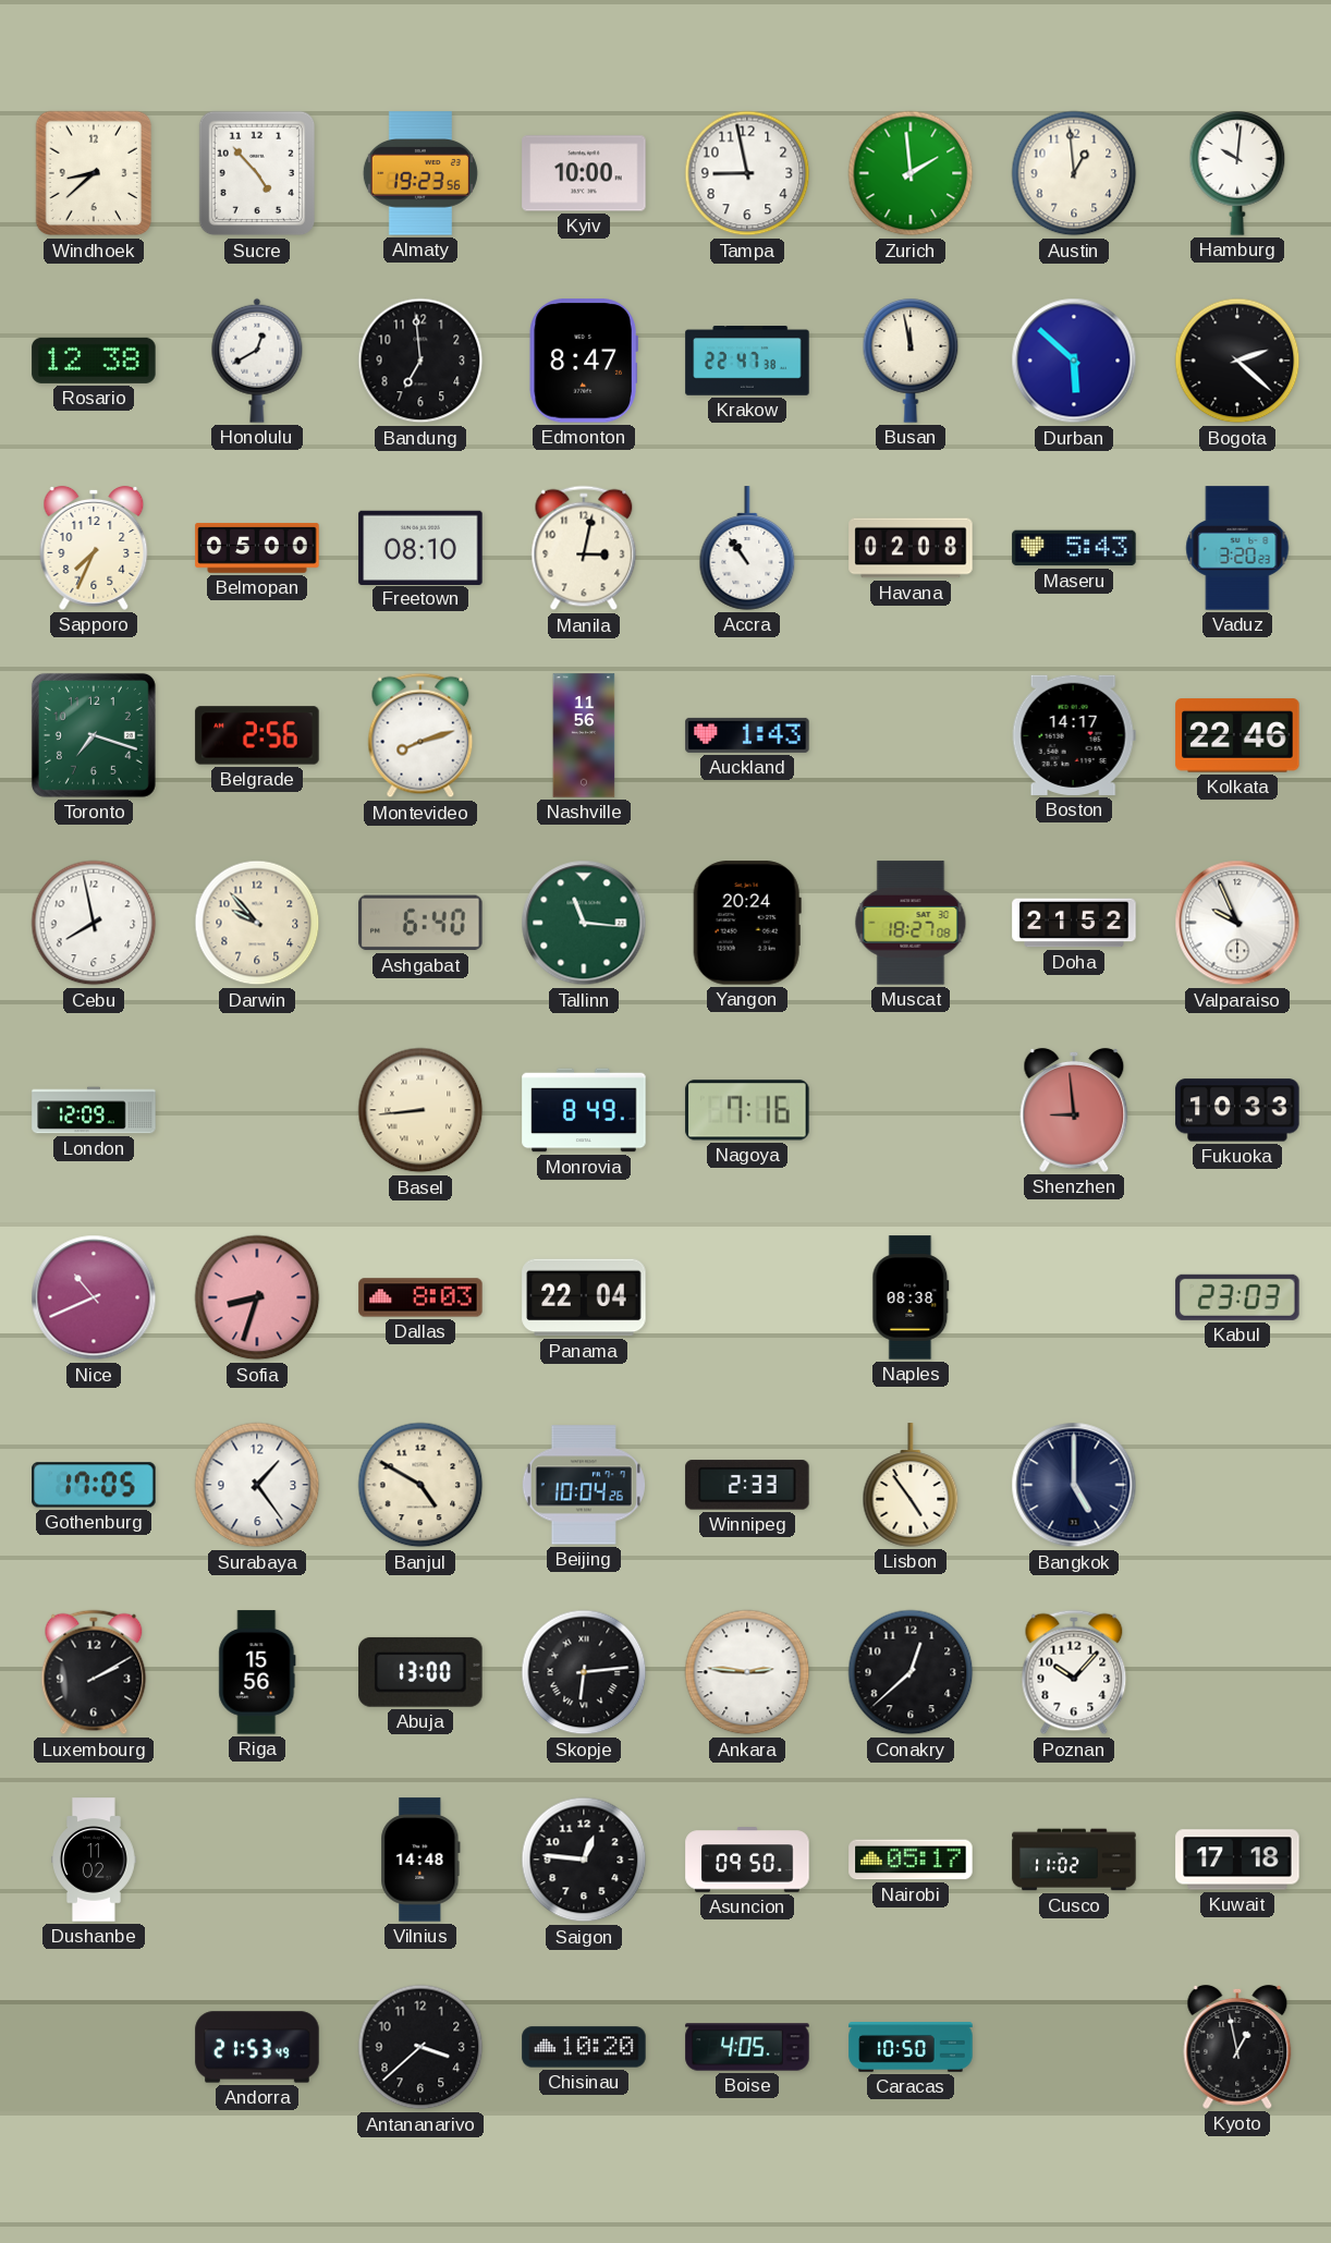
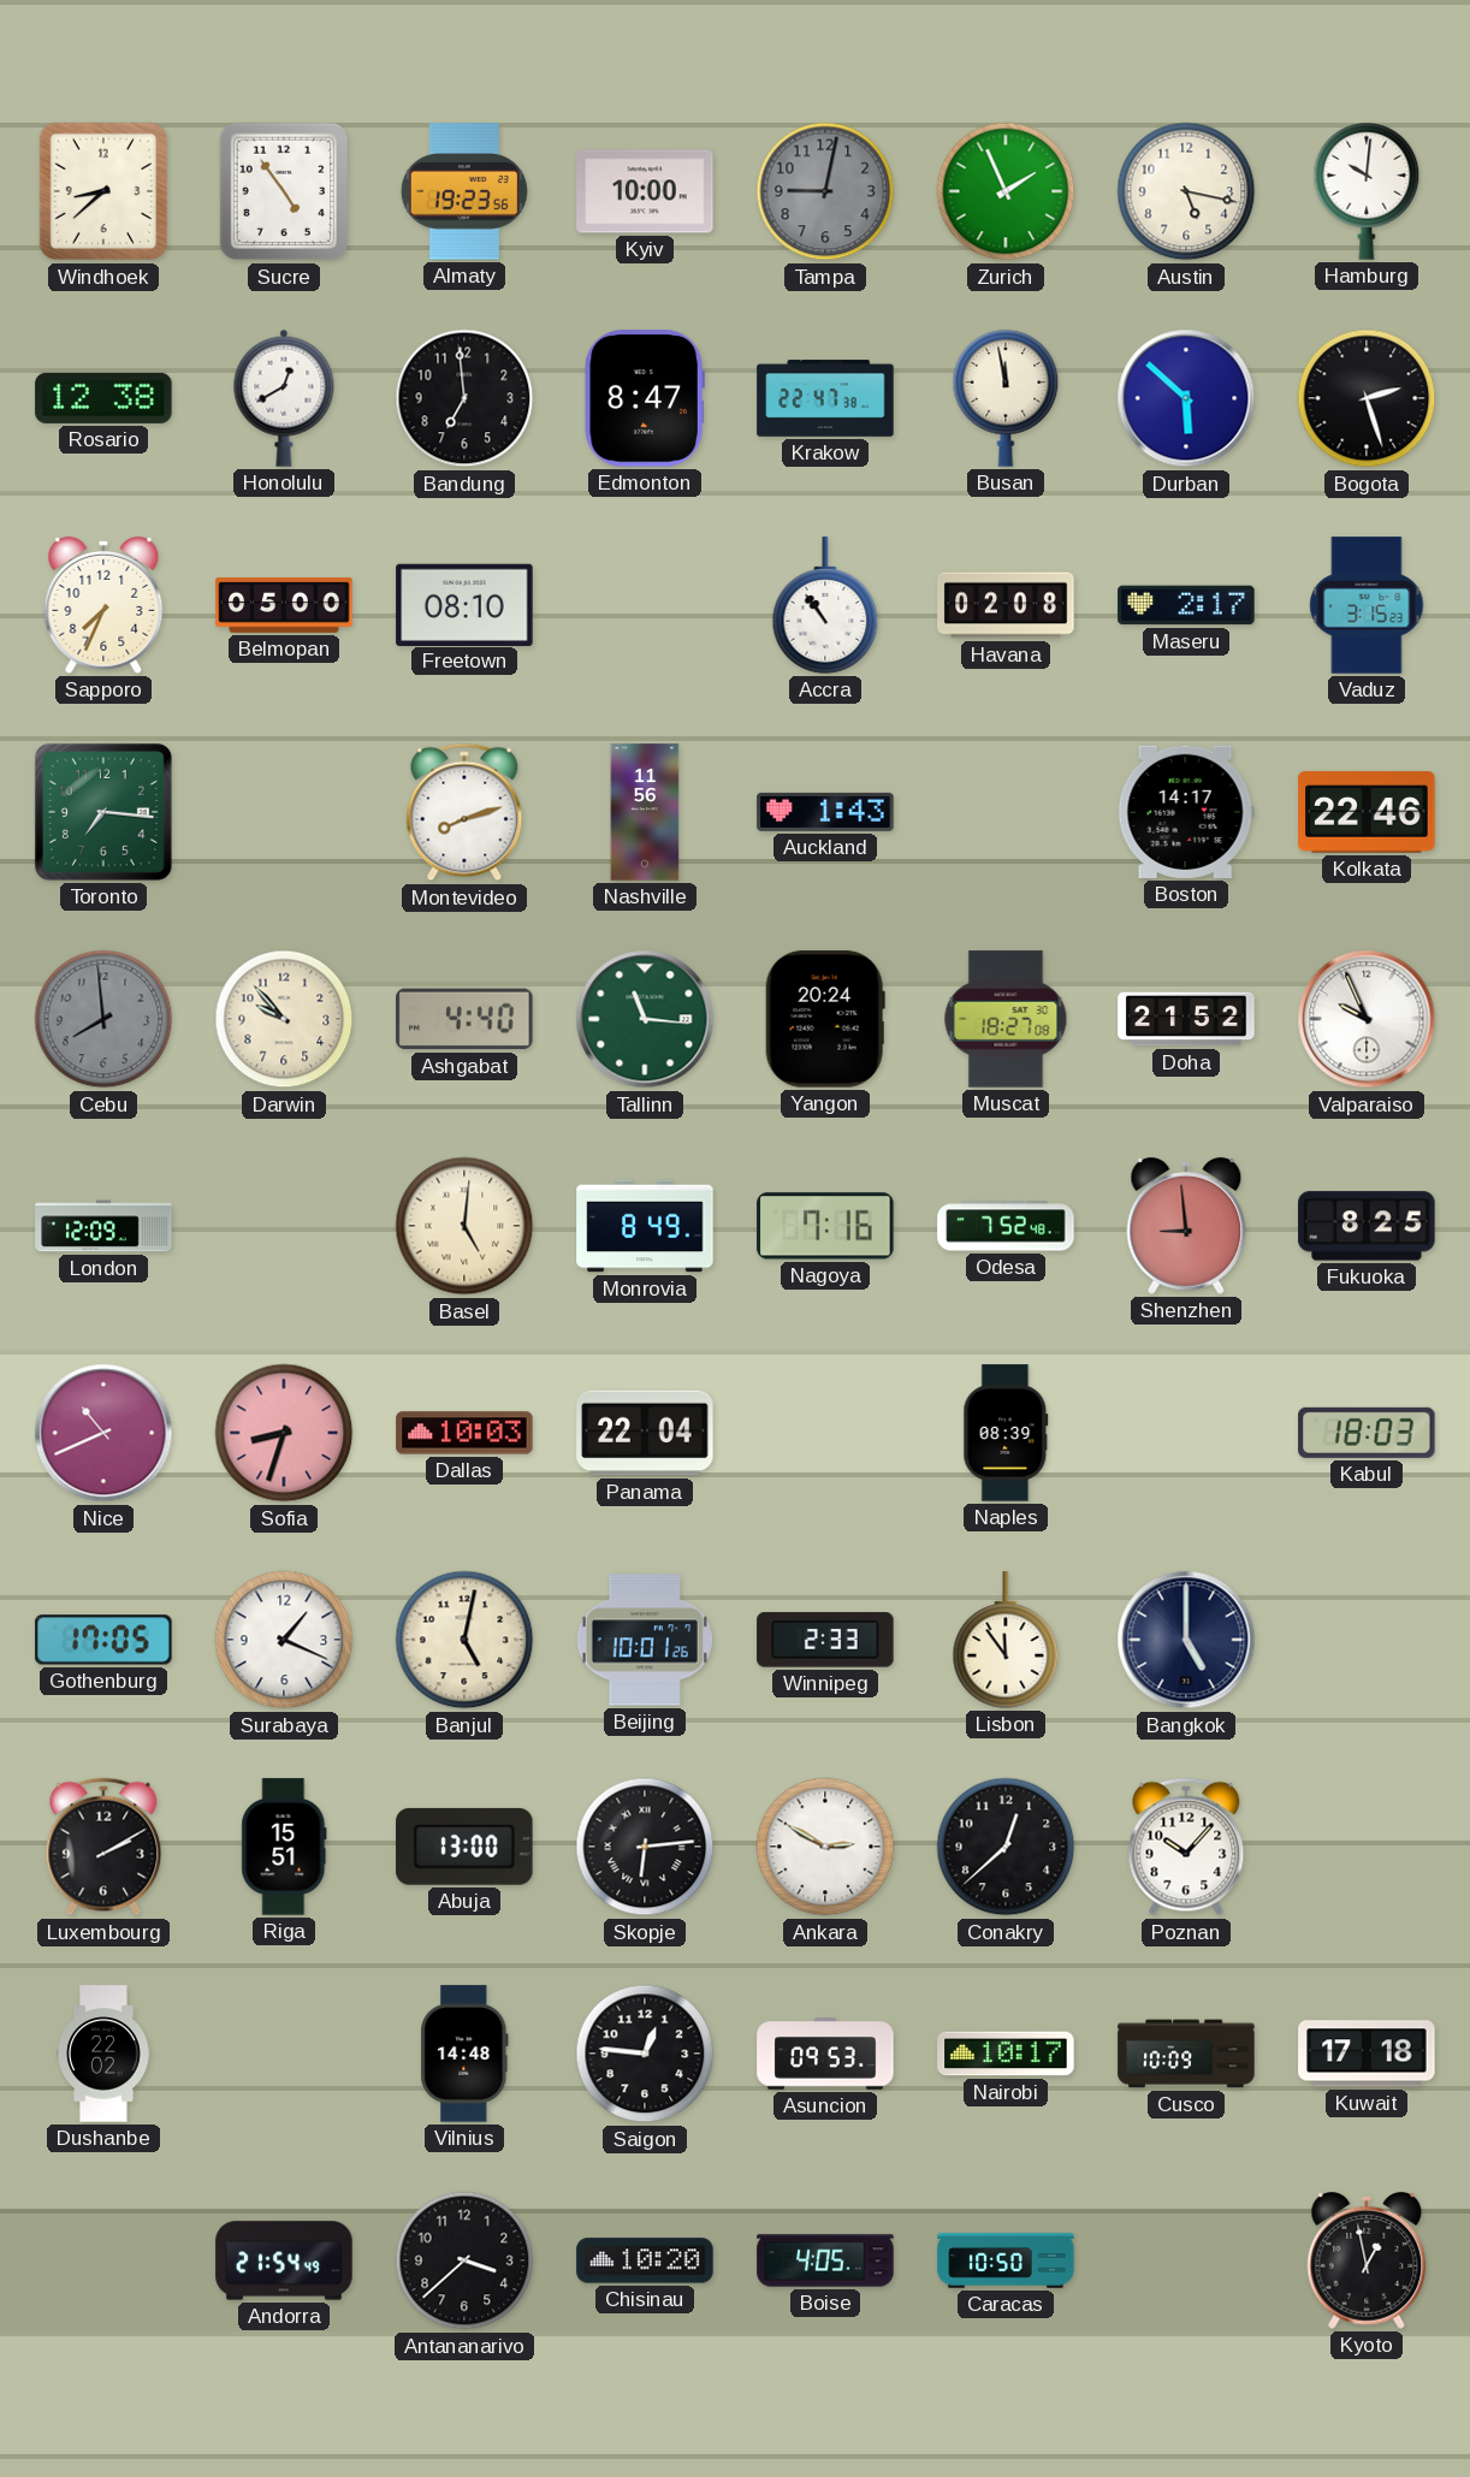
Sucre: 4:53 -> 4:54
Tampa: 8:58 -> 9:02
Tampa dial: white -> grey
Zurich: 1:59 -> 1:56
Austin: 12:59 -> 5:17
Bogota: 2:22 -> 2:27
Manila: 3:02 -> none
Maseru: 5:43 -> 2:17
Vaduz: 3:20 -> 3:15
Toronto: 7:18 -> 7:16
Belgrade: 2:56 -> none
Cebu: 7:58 -> 7:59
Cebu dial: white -> grey
Ashgabat: 6:40 -> 4:40
Basel: 8:44 -> 5:01
Odesa: none -> 7:52
Fukuoka: 10:33 -> 8:25
Dallas: 8:03 -> 10:03
Naples: 08:38 -> 08:39
Kabul: 23:03 -> 18:03
Surabaya: 1:24 -> 1:19
Banjul: 4:50 -> 5:02
Beijing: 10:04 -> 10:01
Lisbon: 4:54 -> 11:54
Riga: 15:56 -> 15:51
Ankara: 2:46 -> 2:50
Dushanbe: 11:02 -> 22:02
Asuncion: 09:50 -> 09:53
Nairobi: 05:17 -> 10:17
Cusco: 11:02 -> 10:09
Andorra: 21:53 -> 21:54
